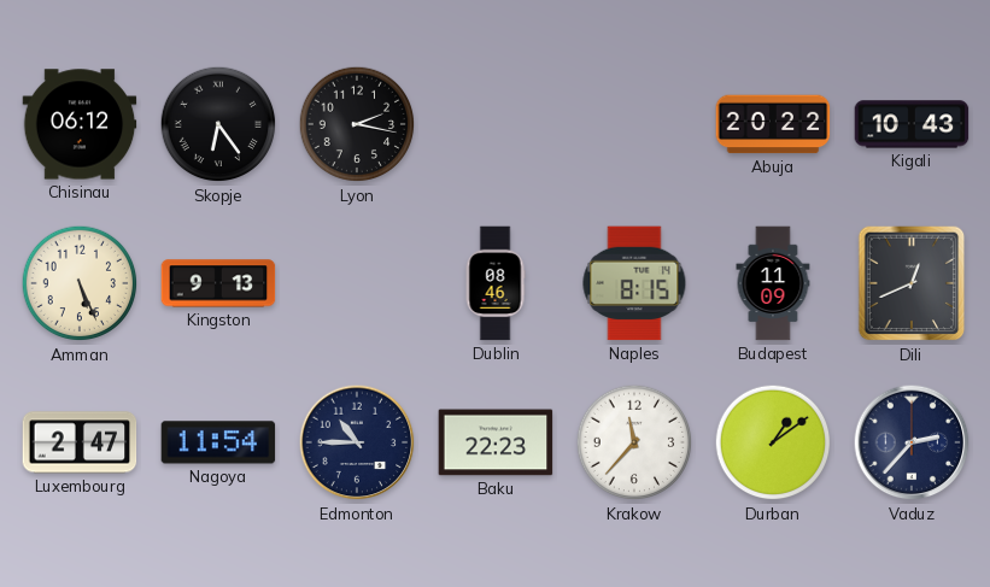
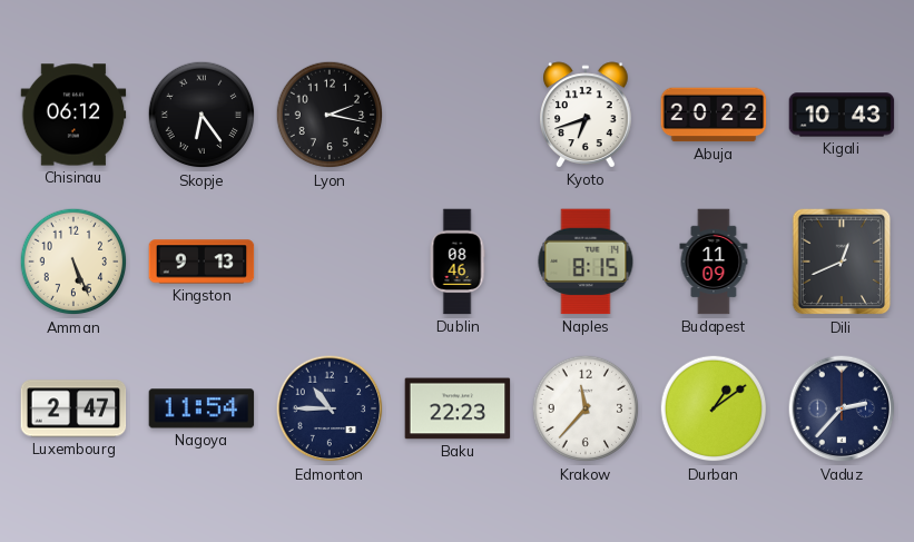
Kyoto: none -> 6:42
